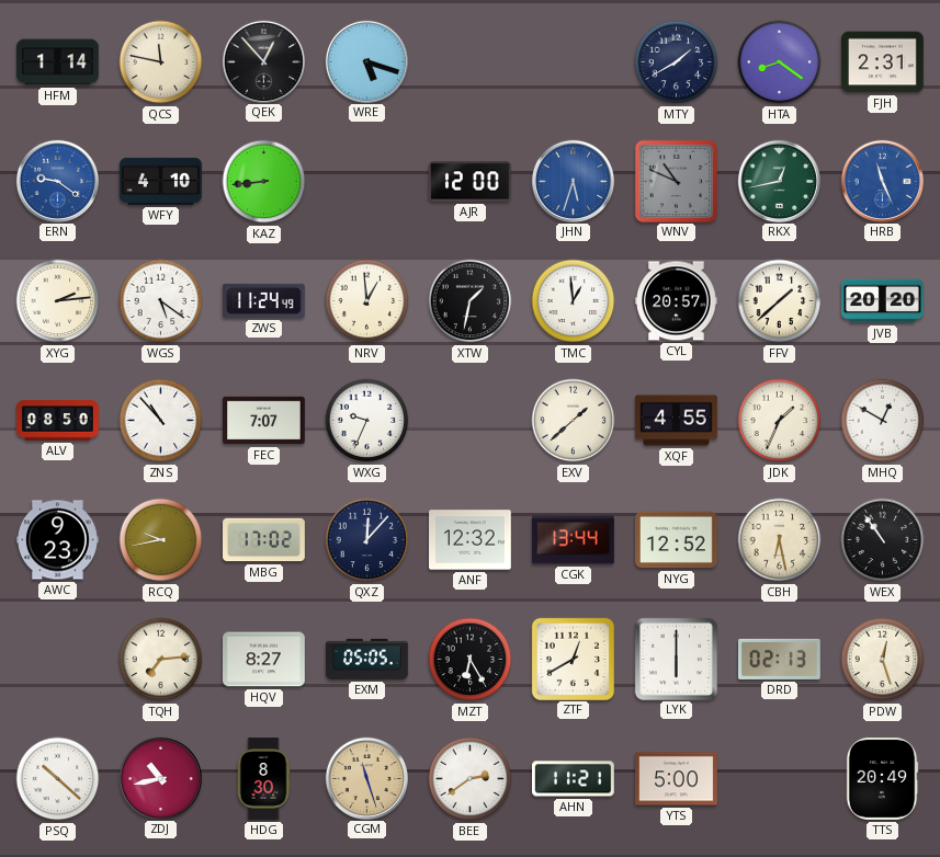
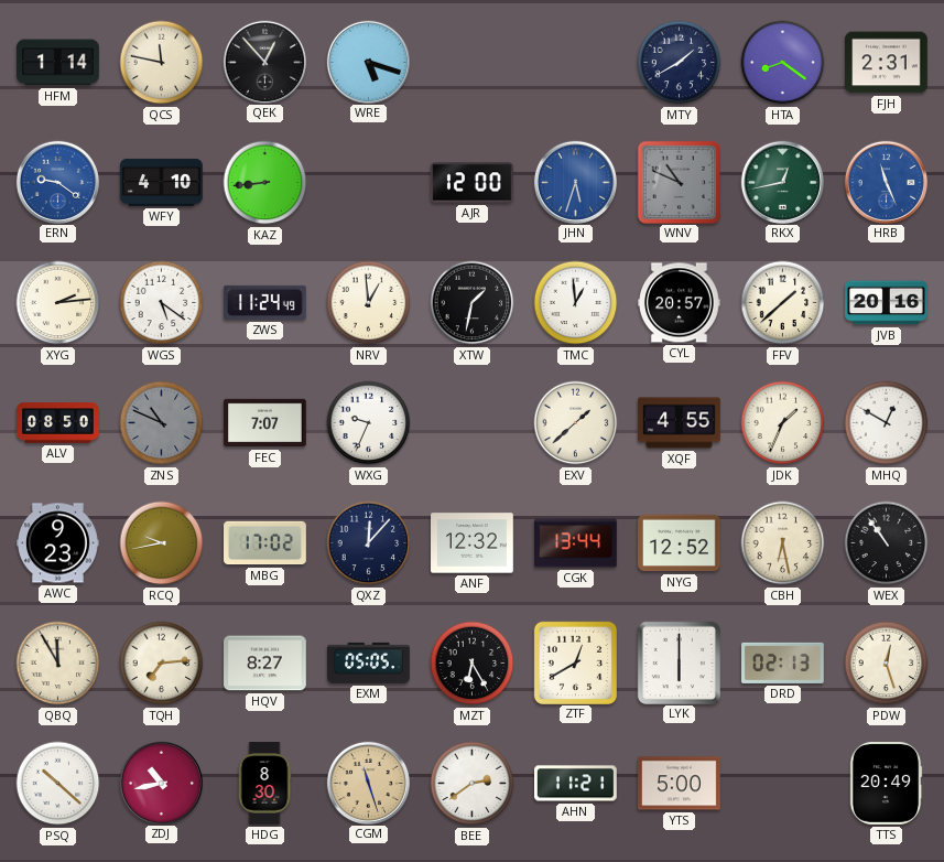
JVB: 20:20 -> 20:16
ZNS: 10:53 -> 10:49
ZNS dial: white -> grey
QBQ: none -> 11:55
